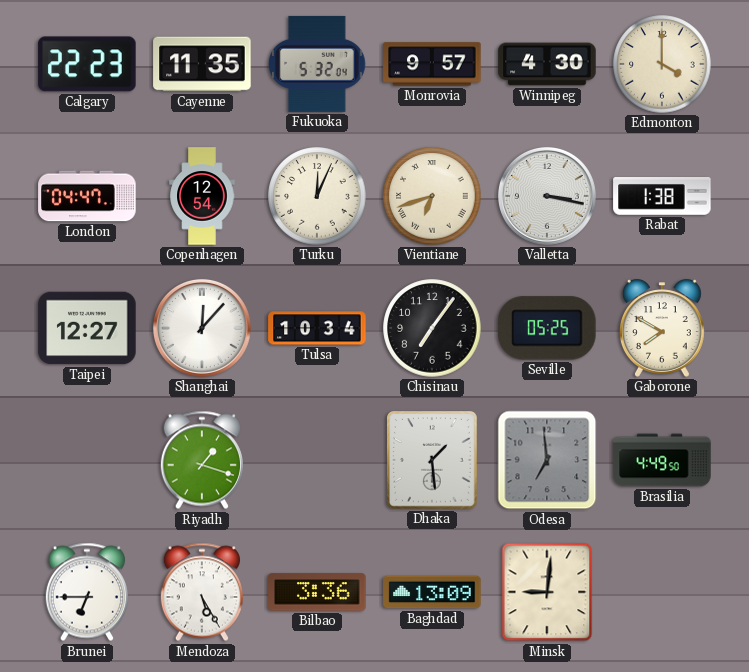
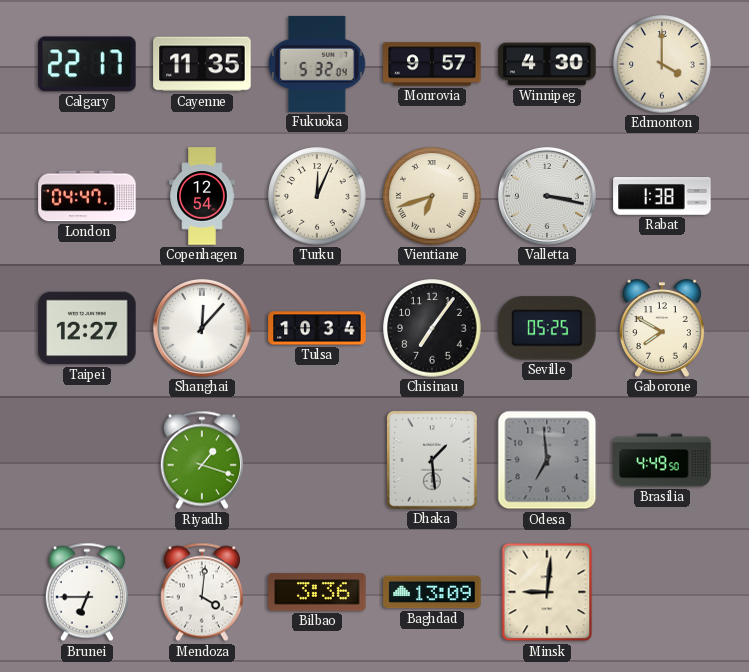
Calgary: 22:23 -> 22:17
Mendoza: 5:25 -> 4:01
